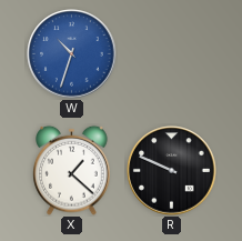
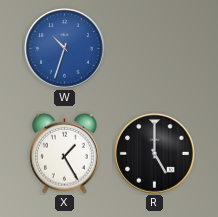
X: 1:22 -> 1:25
R: 9:49 -> 5:00
